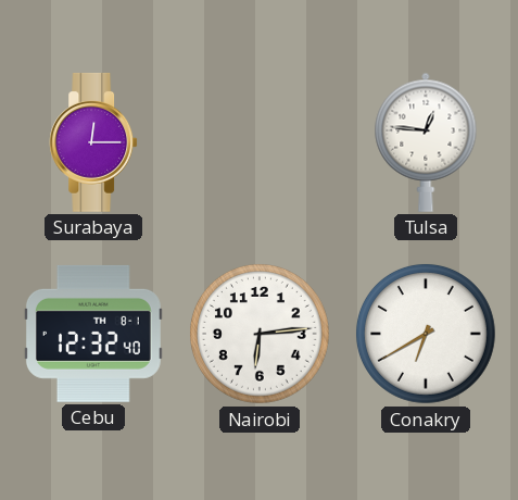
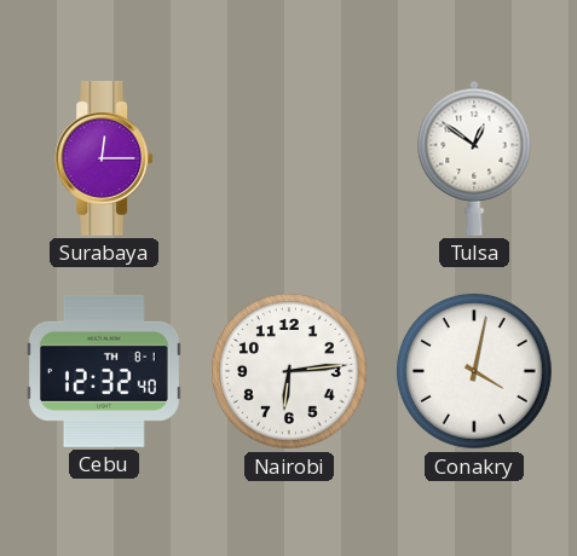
Tulsa: 12:46 -> 12:51
Conakry: 6:40 -> 4:02
